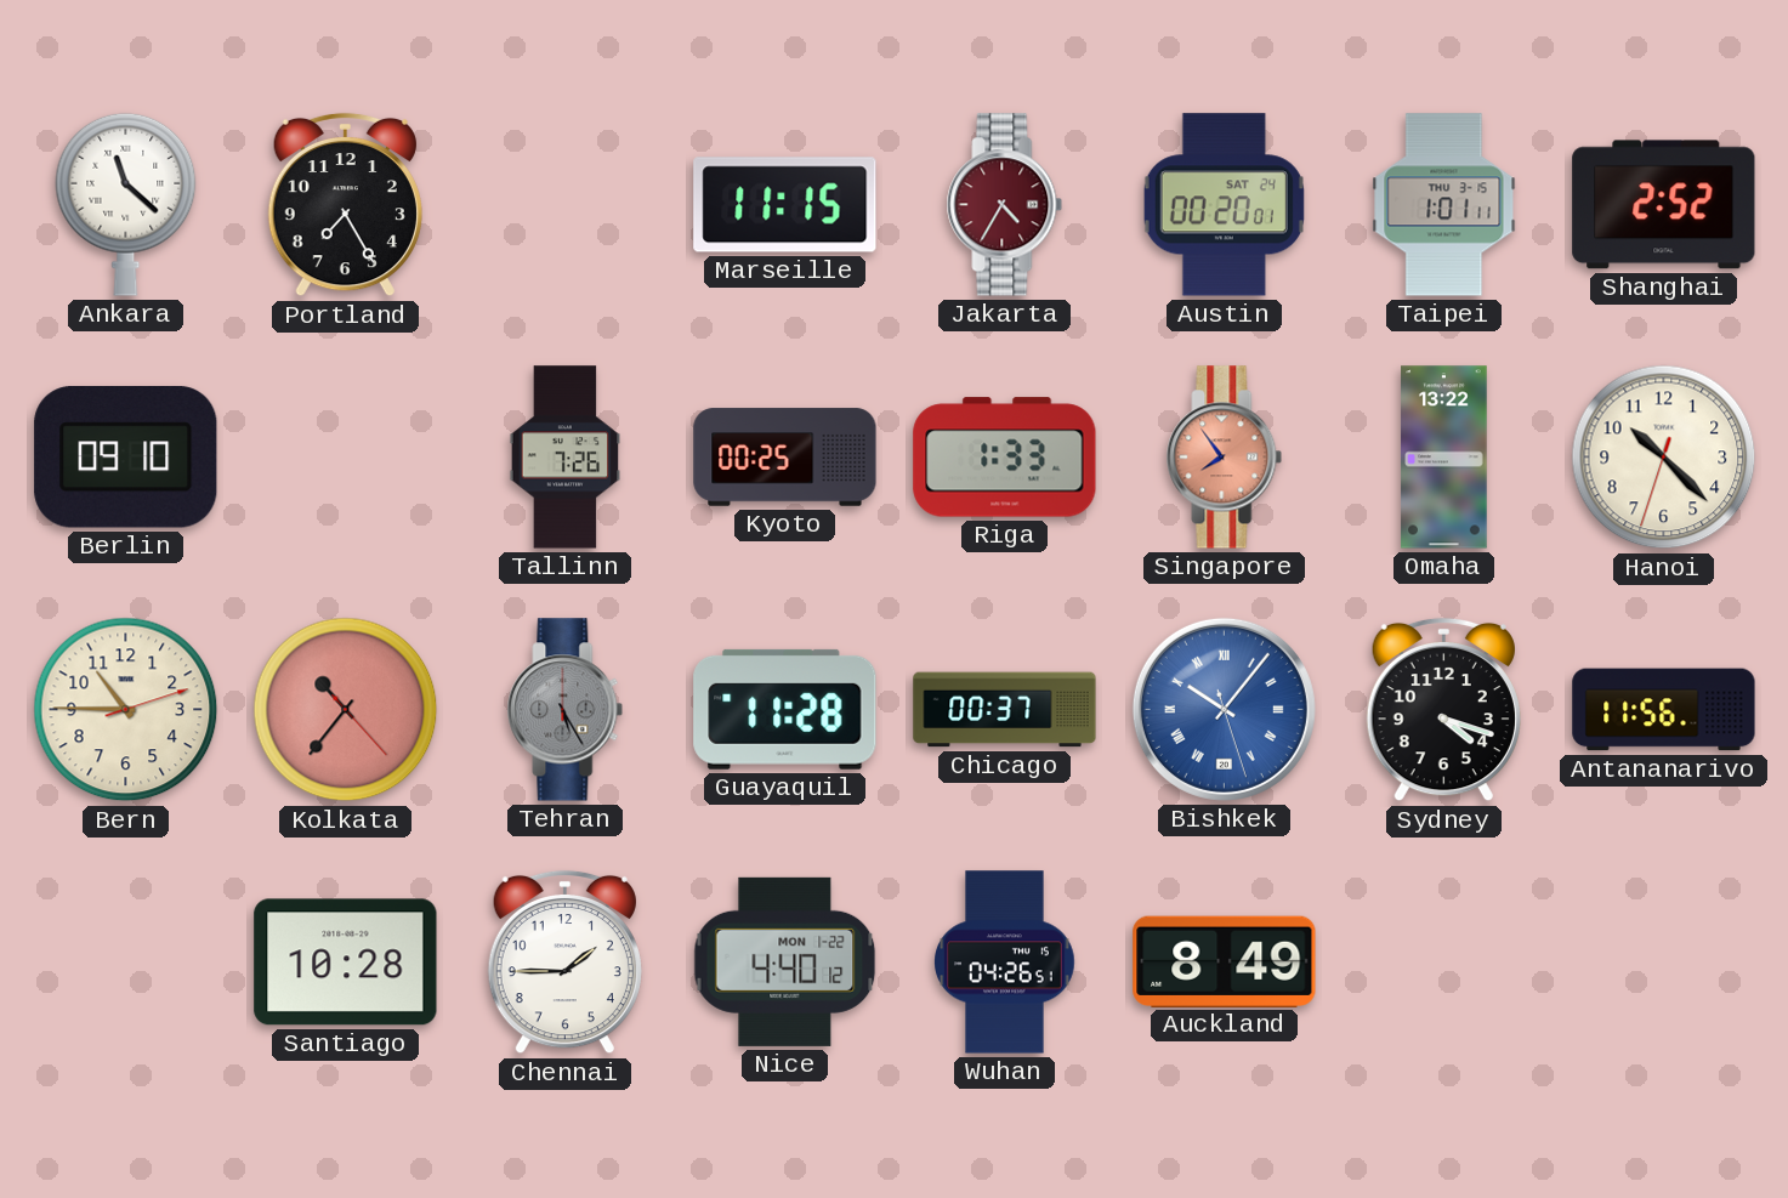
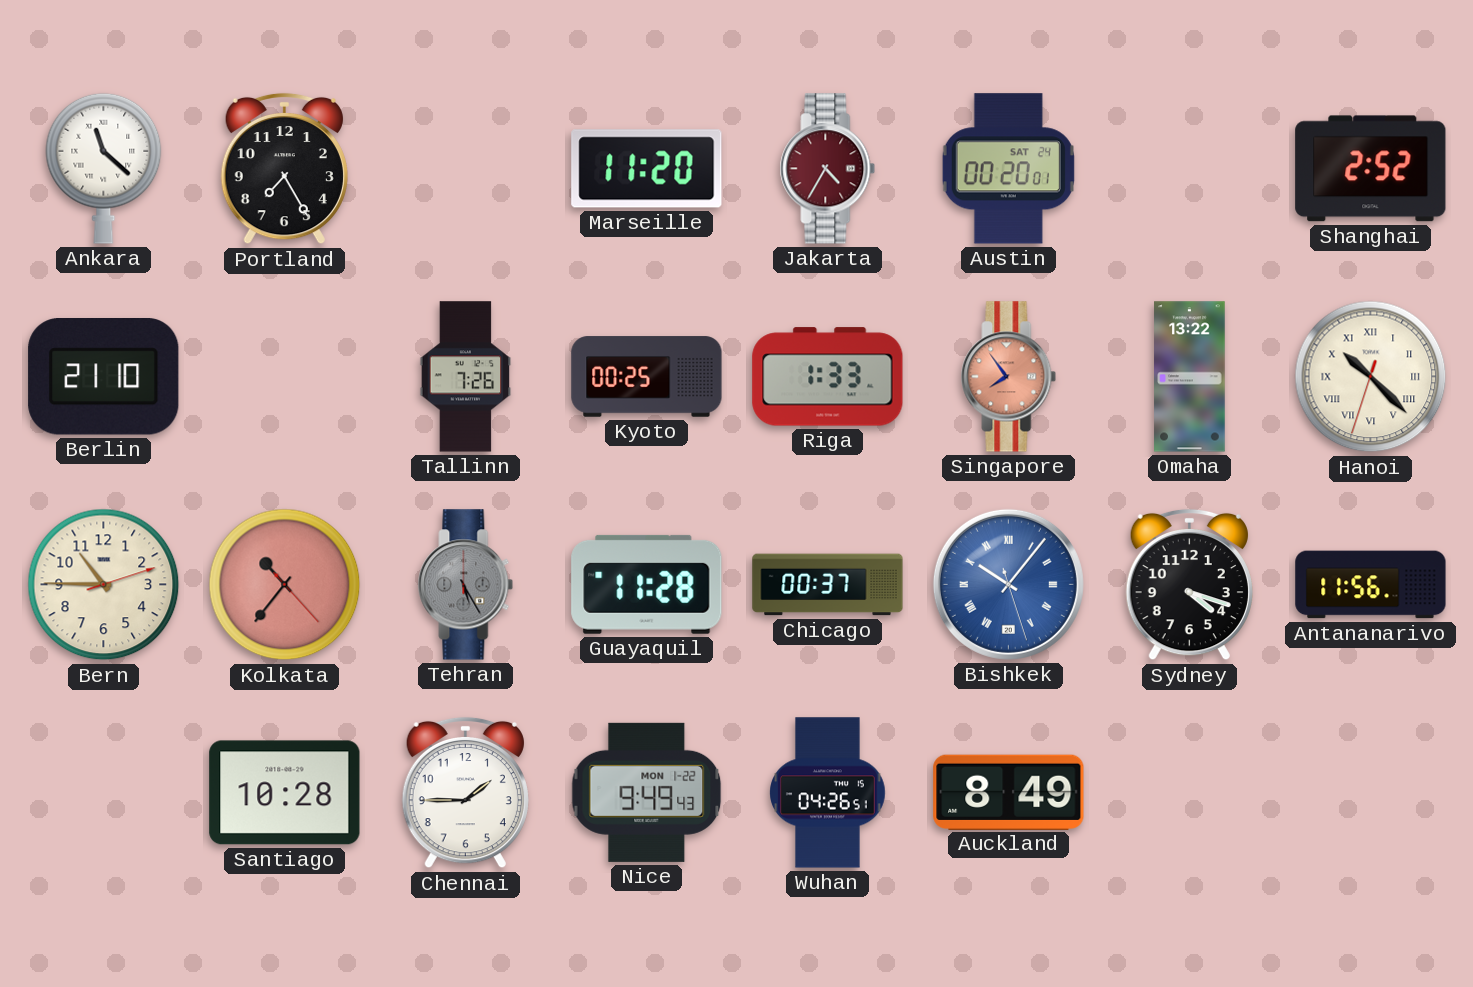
Marseille: 11:15 -> 11:20
Taipei: 1:01 -> none
Berlin: 09:10 -> 21:10
Hanoi numerals: Arabic -> Roman
Nice: 4:40 -> 9:49
